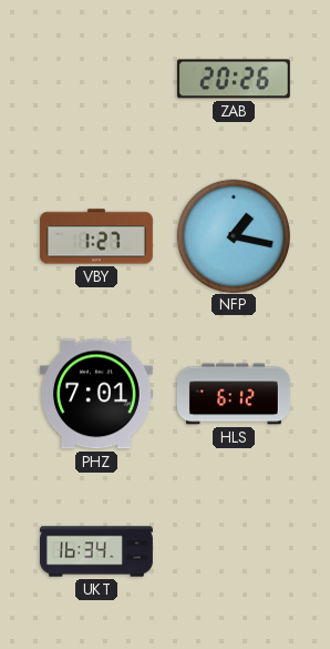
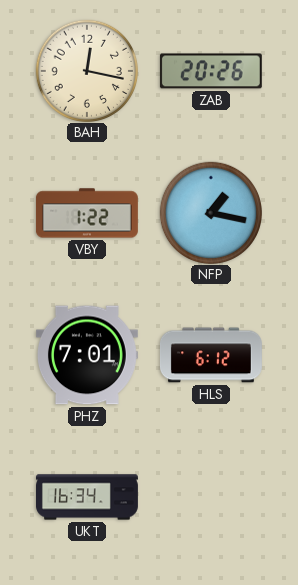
BAH: none -> 12:17
VBY: 1:27 -> 1:22
